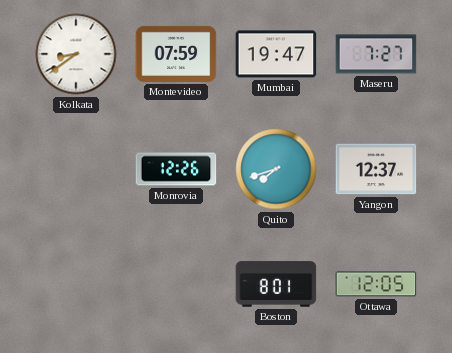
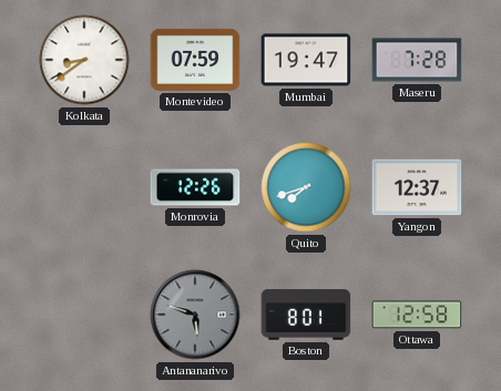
Maseru: 7:27 -> 7:28
Antananarivo: none -> 5:48
Ottawa: 12:05 -> 12:58
